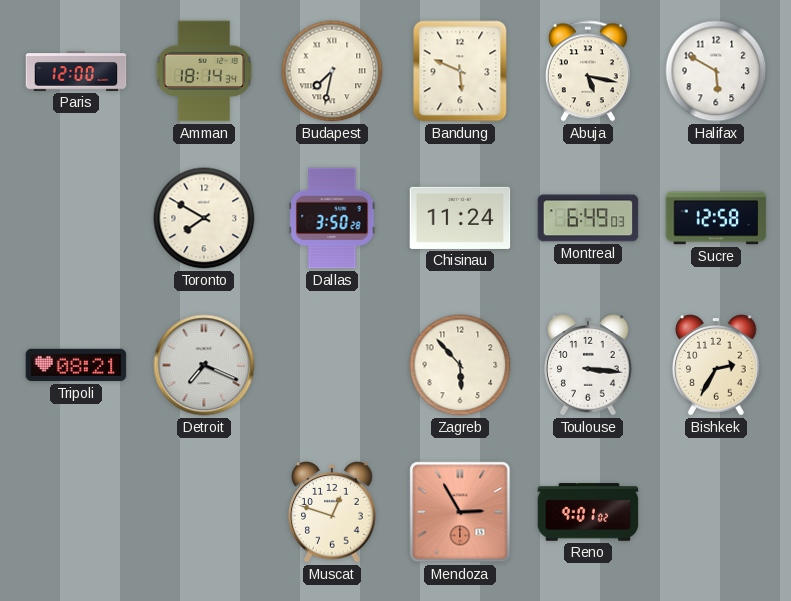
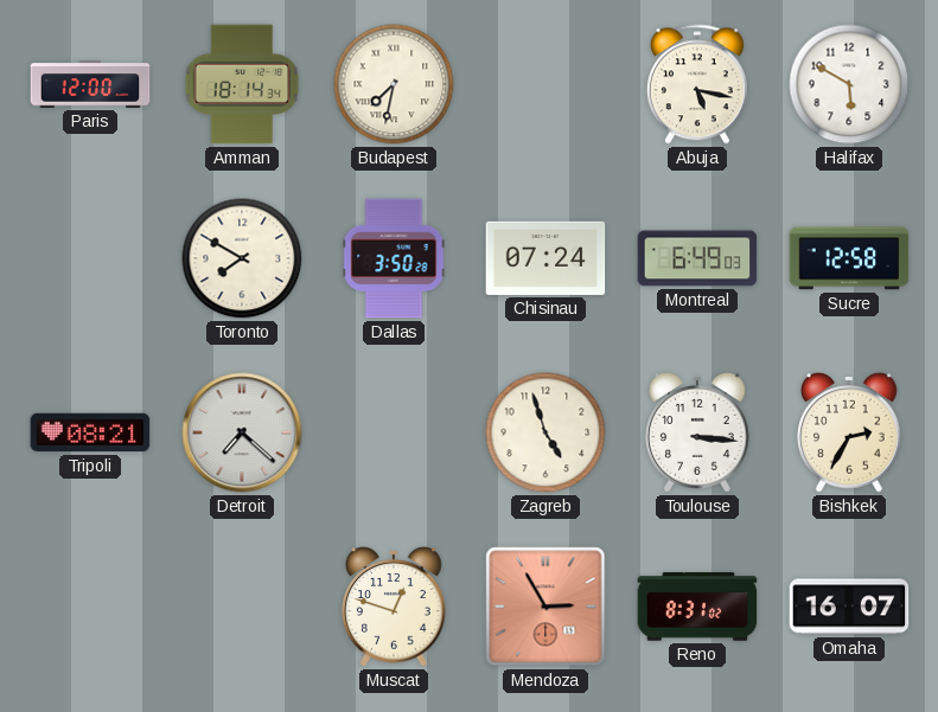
Bandung: 5:49 -> none
Chisinau: 11:24 -> 07:24
Detroit: 7:19 -> 7:22
Zagreb: 5:53 -> 4:57
Reno: 9:01 -> 8:31
Omaha: none -> 16:07
